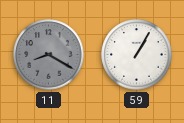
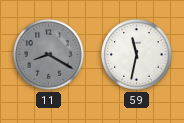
59: 1:05 -> 11:32
